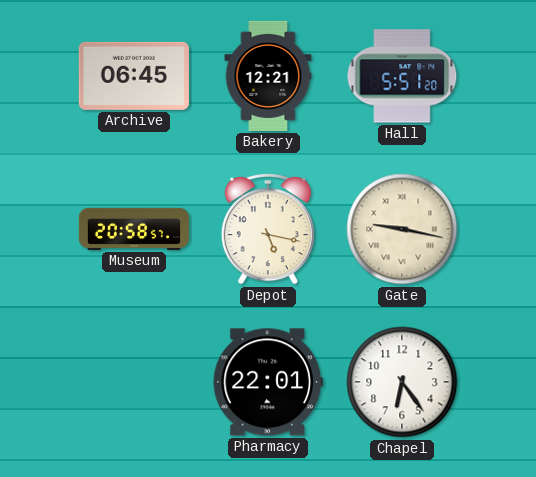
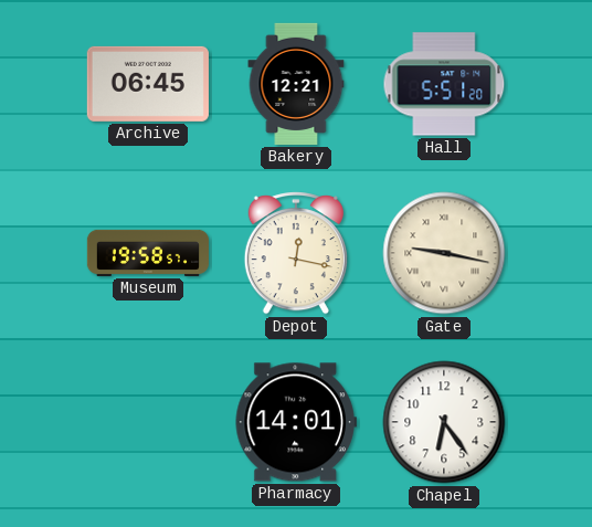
Museum: 20:58 -> 19:58
Depot: 5:17 -> 12:17
Pharmacy: 22:01 -> 14:01
